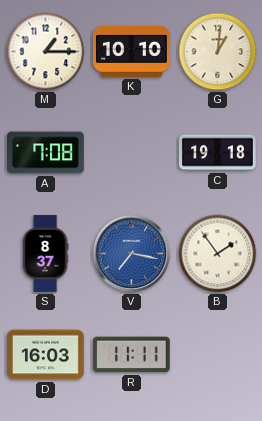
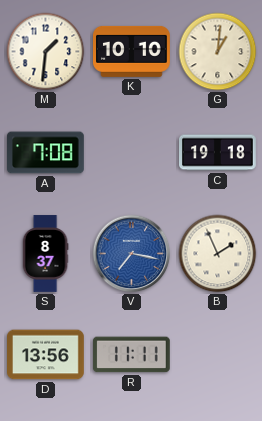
M: 1:15 -> 1:31
B: 1:54 -> 1:56
D: 16:03 -> 13:56
